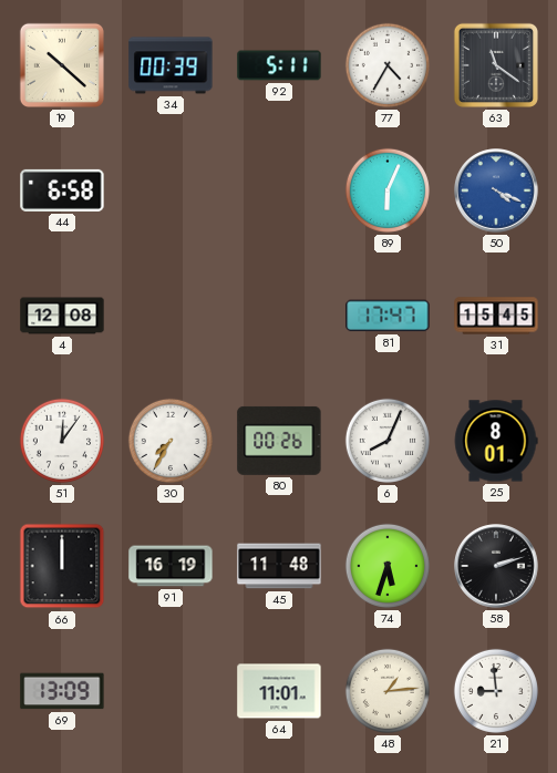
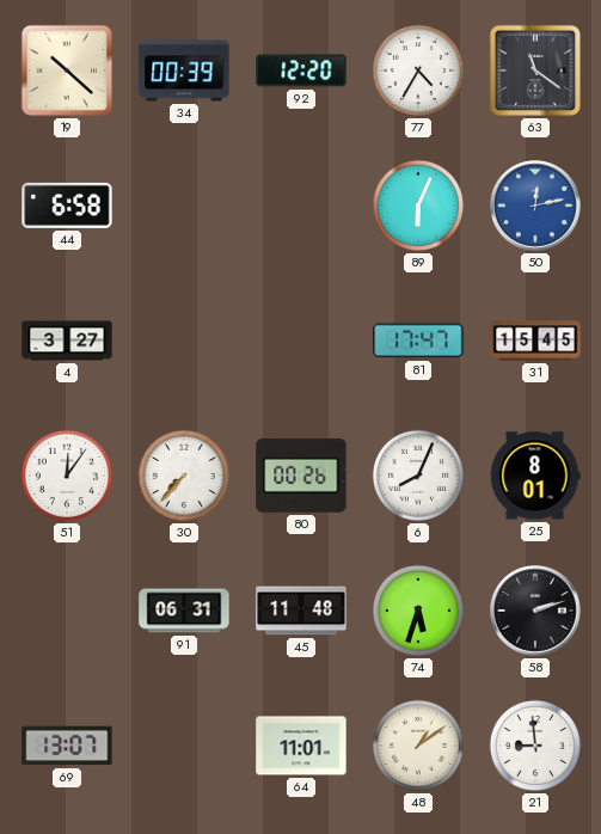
92: 5:11 -> 12:20
50: 4:19 -> 12:13
4: 12:08 -> 3:27
30: 7:35 -> 7:37
66: 12:00 -> none
91: 16:19 -> 06:31
69: 13:09 -> 13:07
48: 1:14 -> 1:09
